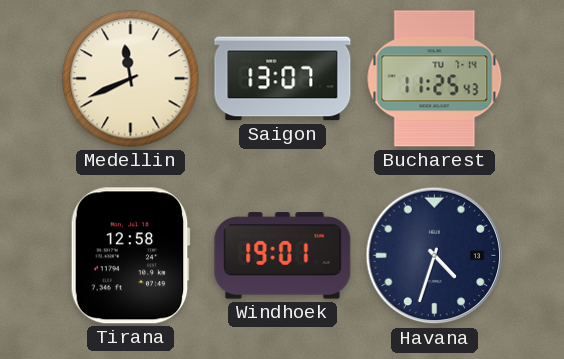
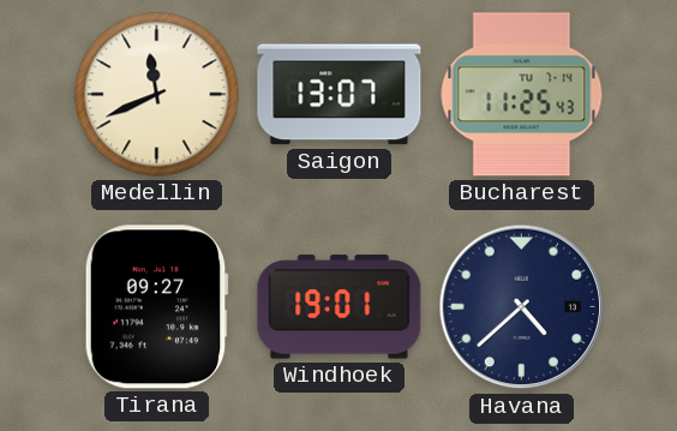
Tirana: 12:58 -> 09:27
Havana: 4:33 -> 4:38
